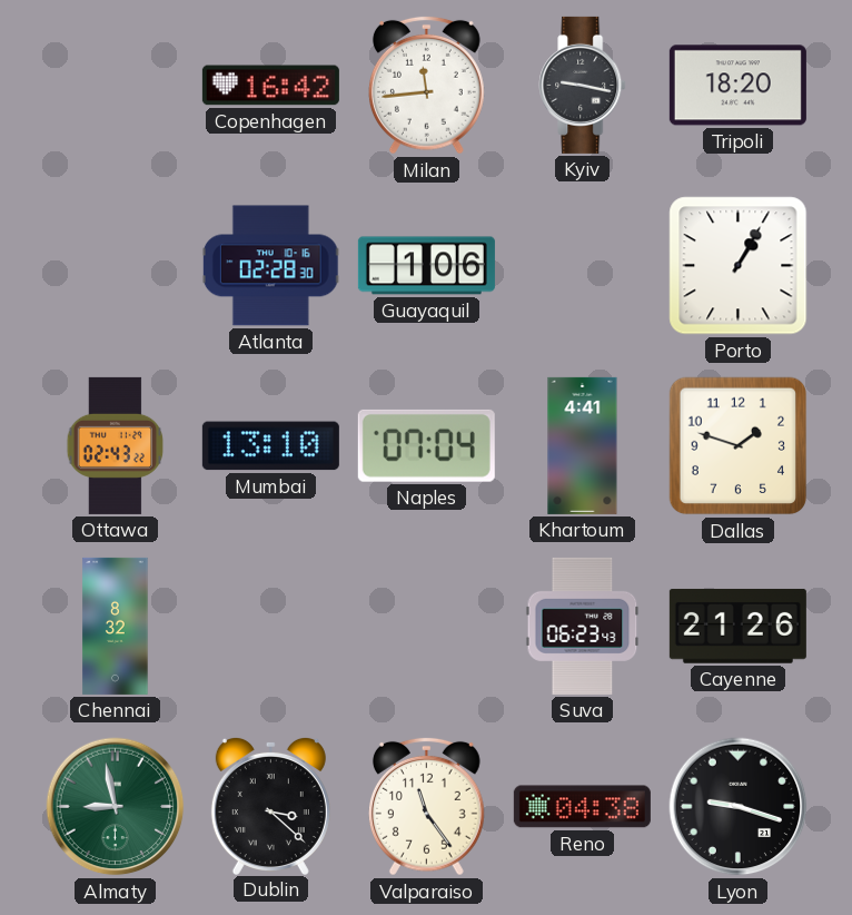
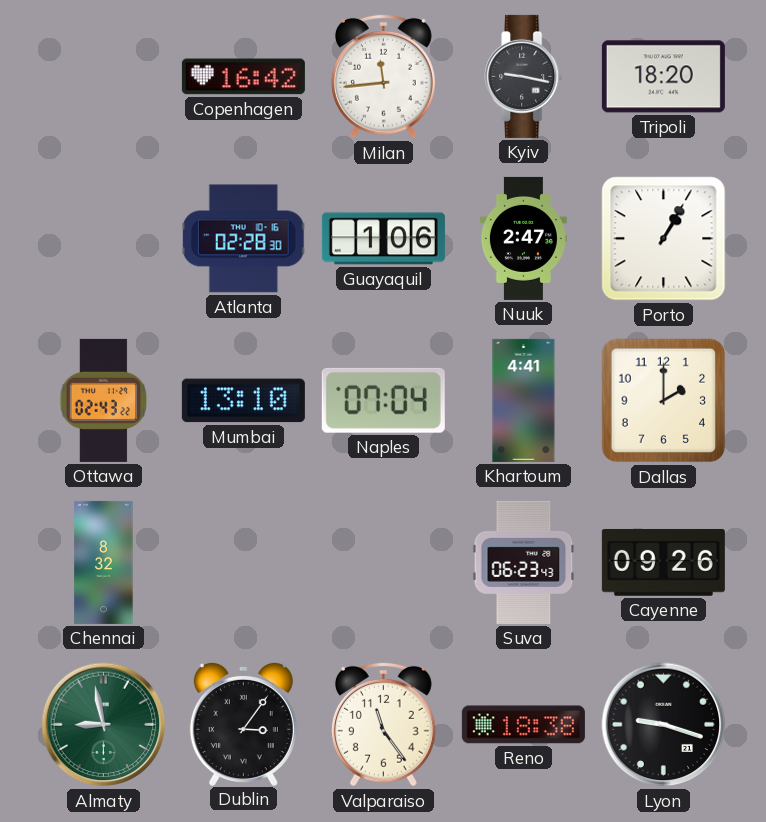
Nuuk: none -> 2:47
Dallas: 1:48 -> 2:00
Cayenne: 21:26 -> 09:26
Dublin: 3:22 -> 3:06
Reno: 04:38 -> 18:38
